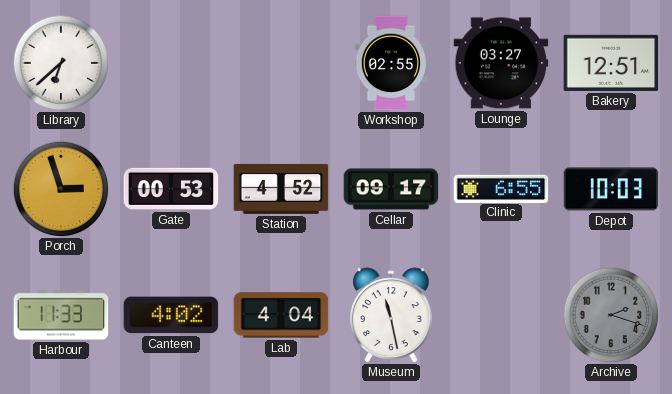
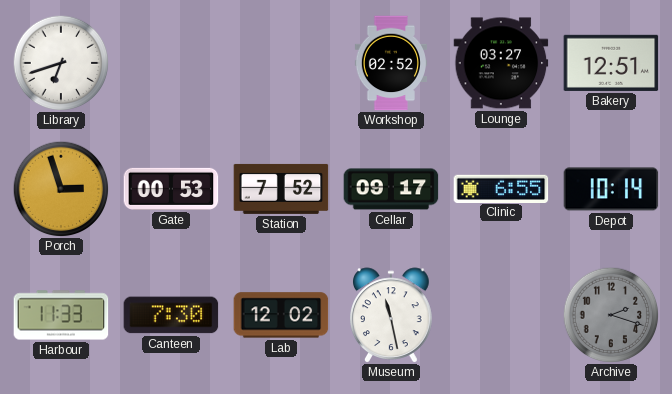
Library: 6:38 -> 6:42
Workshop: 02:55 -> 02:52
Station: 4:52 -> 7:52
Depot: 10:03 -> 10:14
Canteen: 4:02 -> 7:30
Lab: 4:04 -> 12:02
